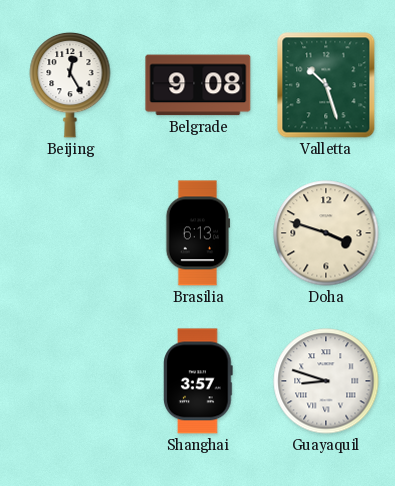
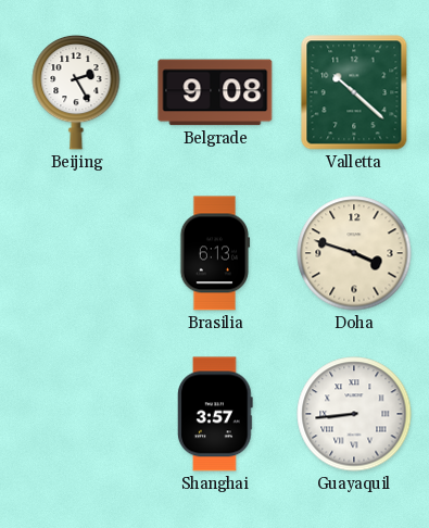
Beijing: 12:25 -> 2:25
Valletta: 10:27 -> 10:22
Guayaquil: 8:48 -> 8:44
